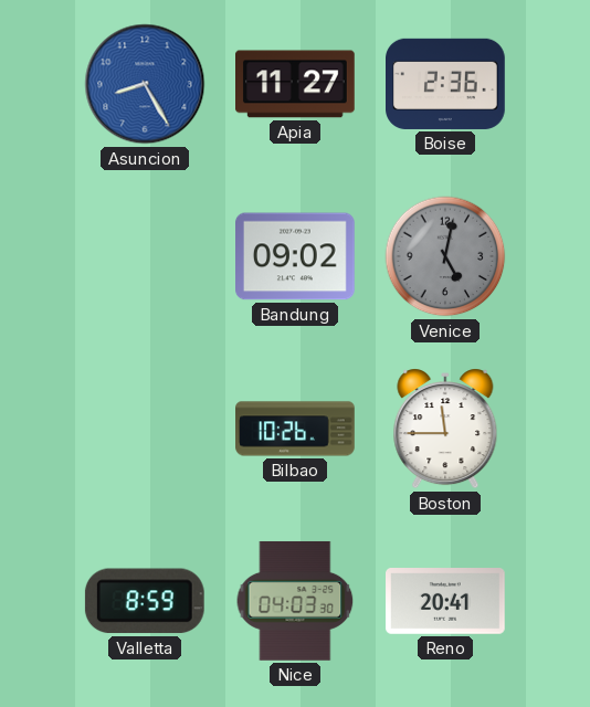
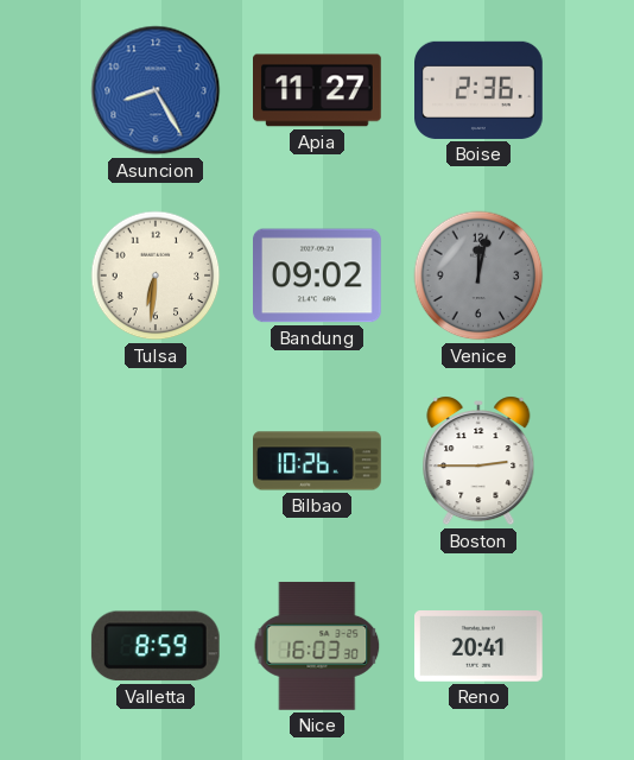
Tulsa: none -> 6:31
Venice: 5:02 -> 12:02
Boston: 11:45 -> 2:45
Nice: 04:03 -> 16:03
